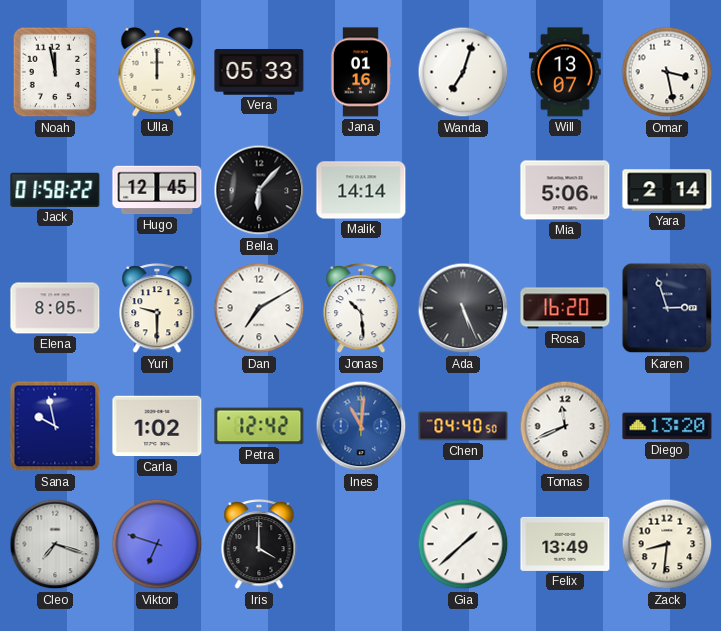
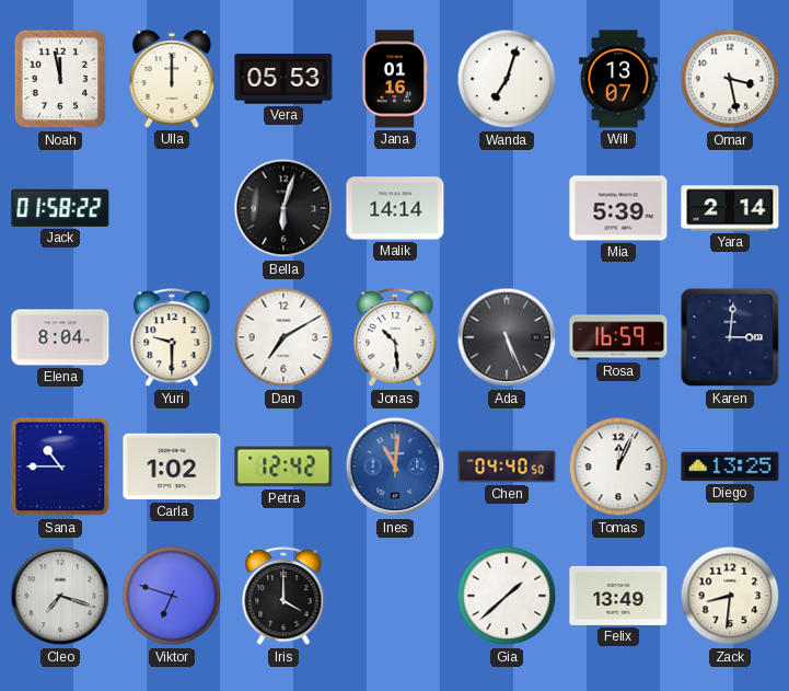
Vera: 05:33 -> 05:53
Hugo: 12:45 -> none
Bella: 6:07 -> 6:03
Mia: 5:06 -> 5:39
Elena: 8:05 -> 8:04
Rosa: 16:20 -> 16:59
Karen: 2:57 -> 3:01
Sana: 9:58 -> 10:45
Tomas: 11:41 -> 12:04
Diego: 13:20 -> 13:25
